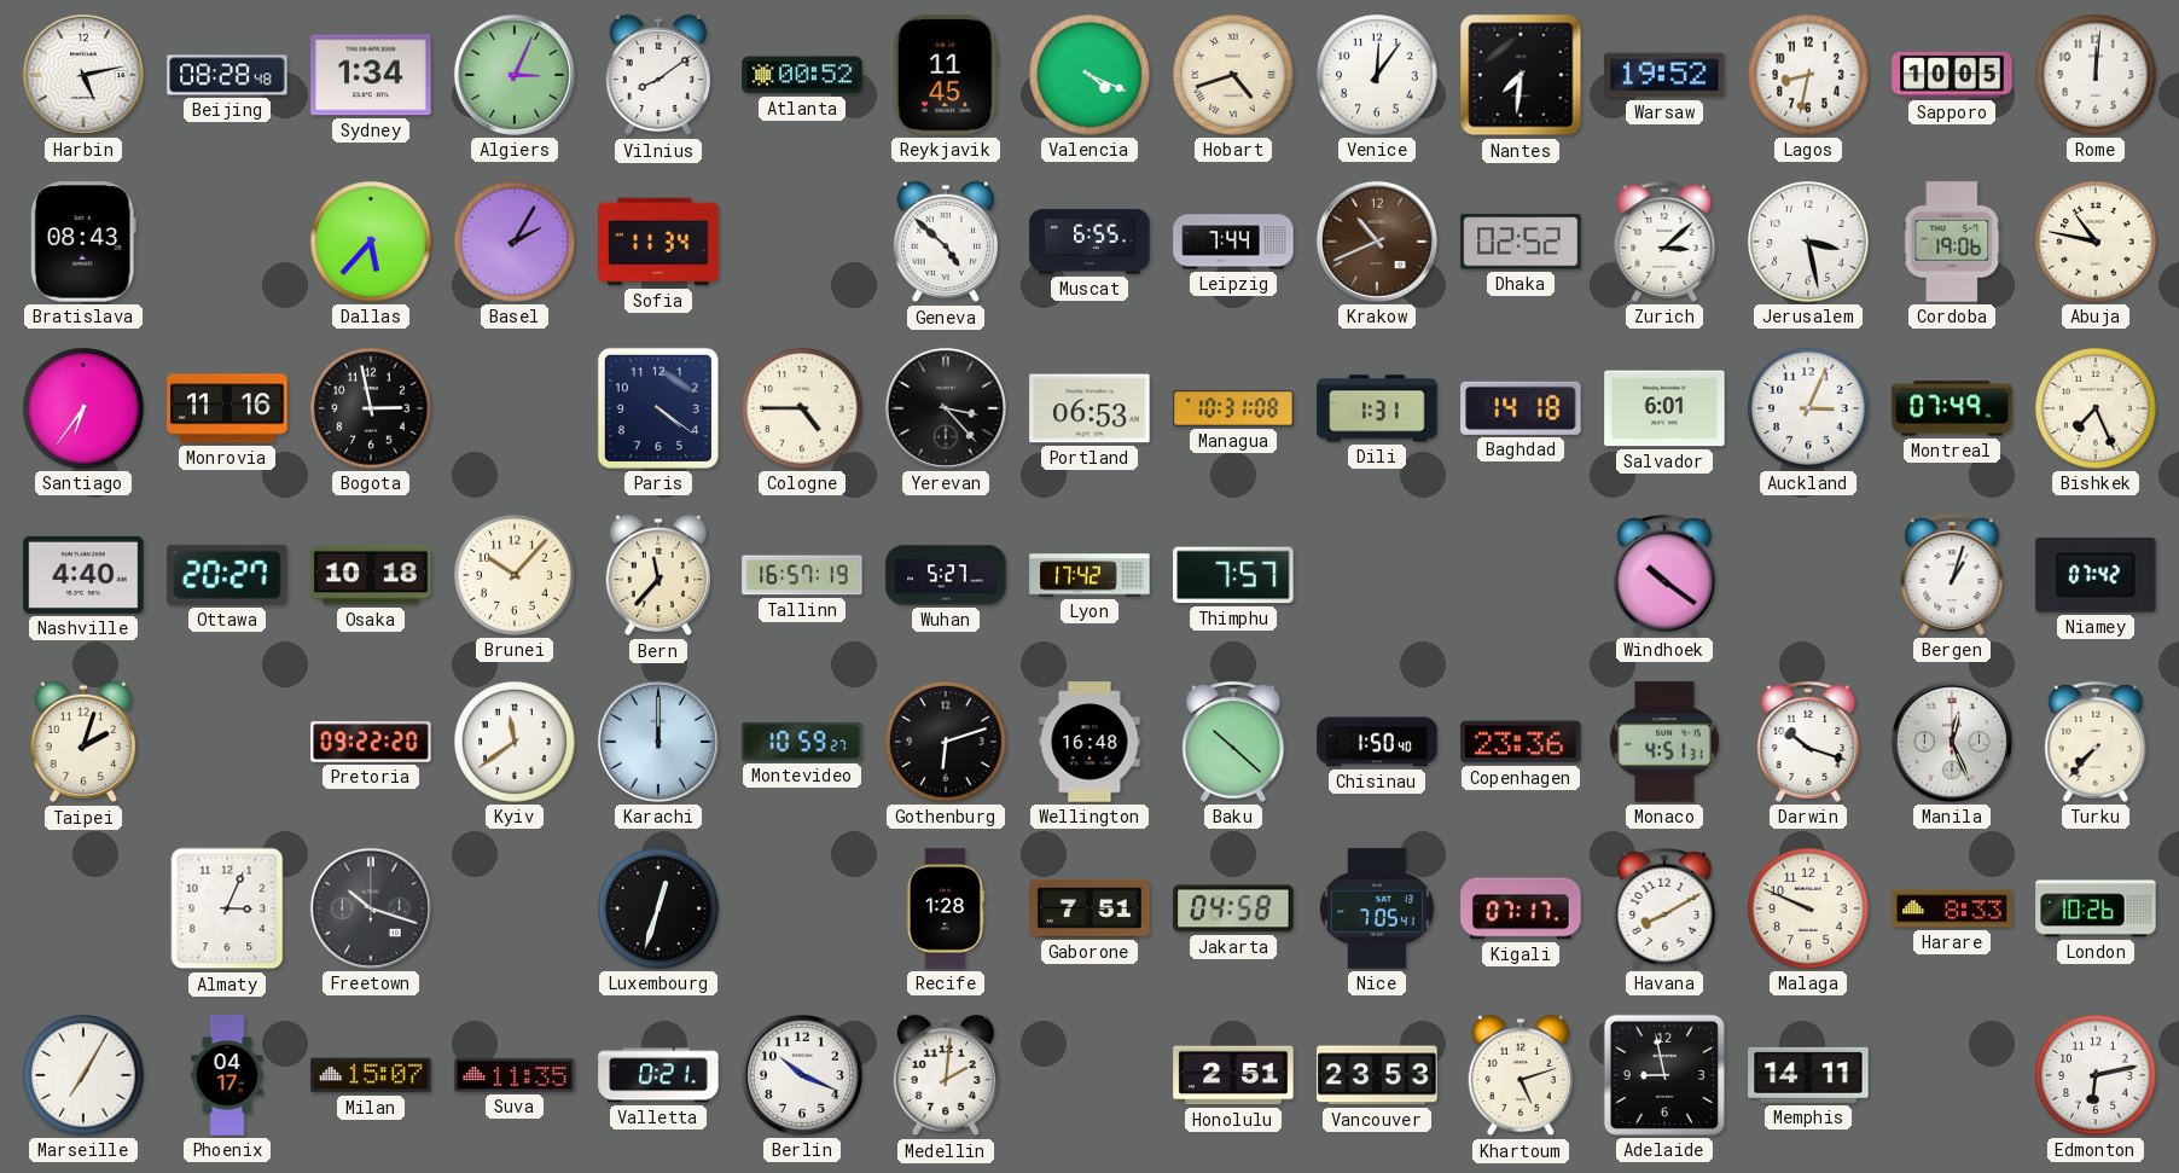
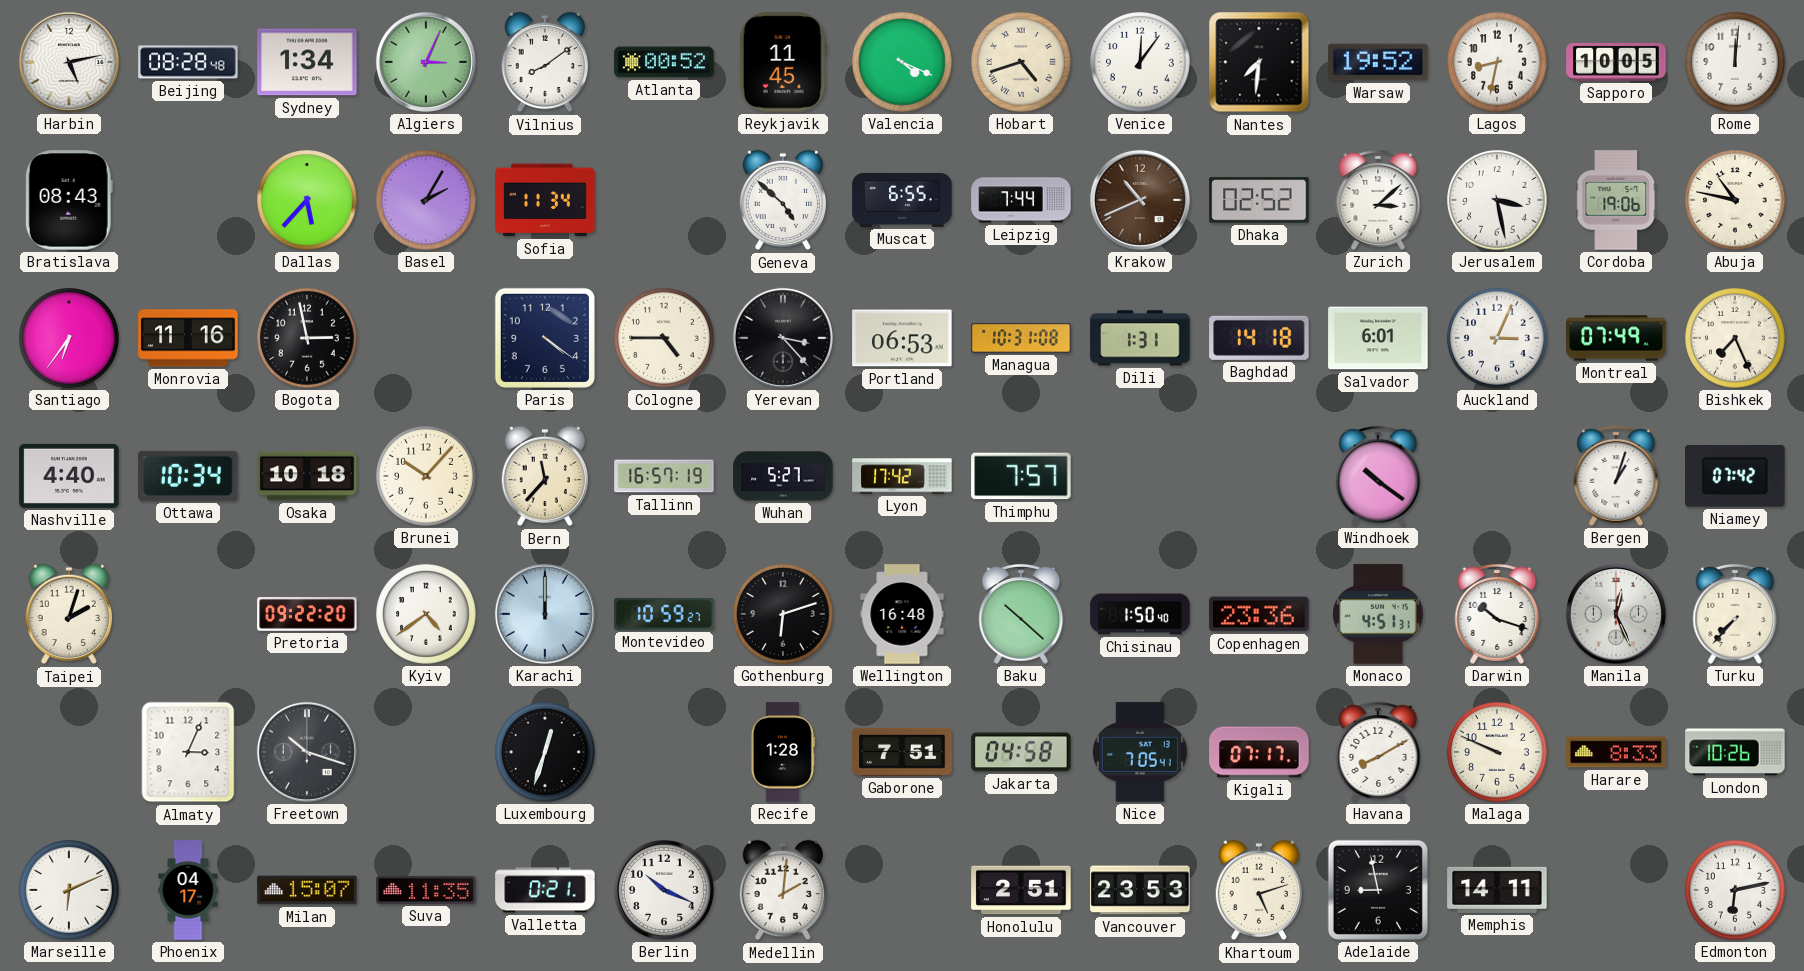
Ottawa: 20:27 -> 10:34
Kyiv: 11:39 -> 4:39
Marseille: 7:05 -> 6:11
